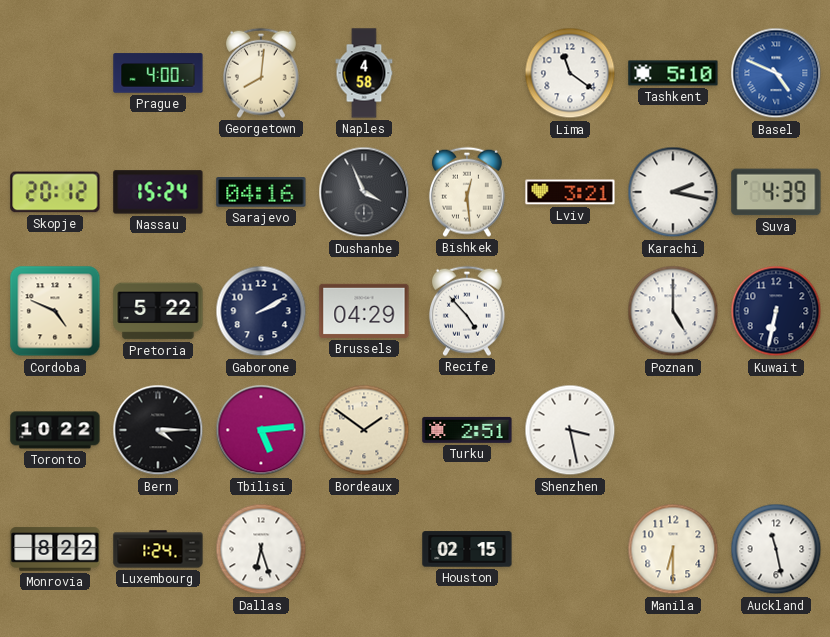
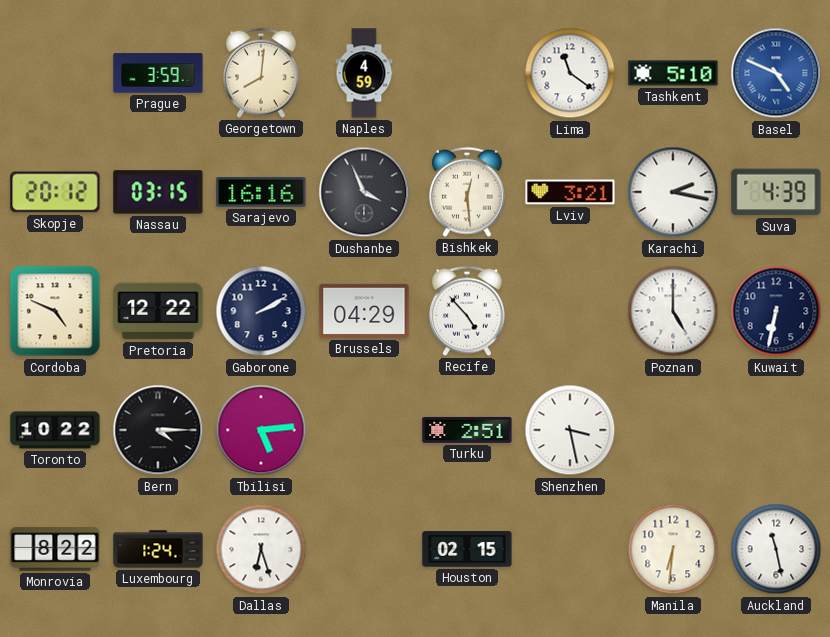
Prague: 4:00 -> 3:59
Naples: 4:58 -> 4:59
Nassau: 15:24 -> 03:15
Sarajevo: 04:16 -> 16:16
Pretoria: 5:22 -> 12:22
Bordeaux: 1:51 -> none
Manila: 6:30 -> 6:31
